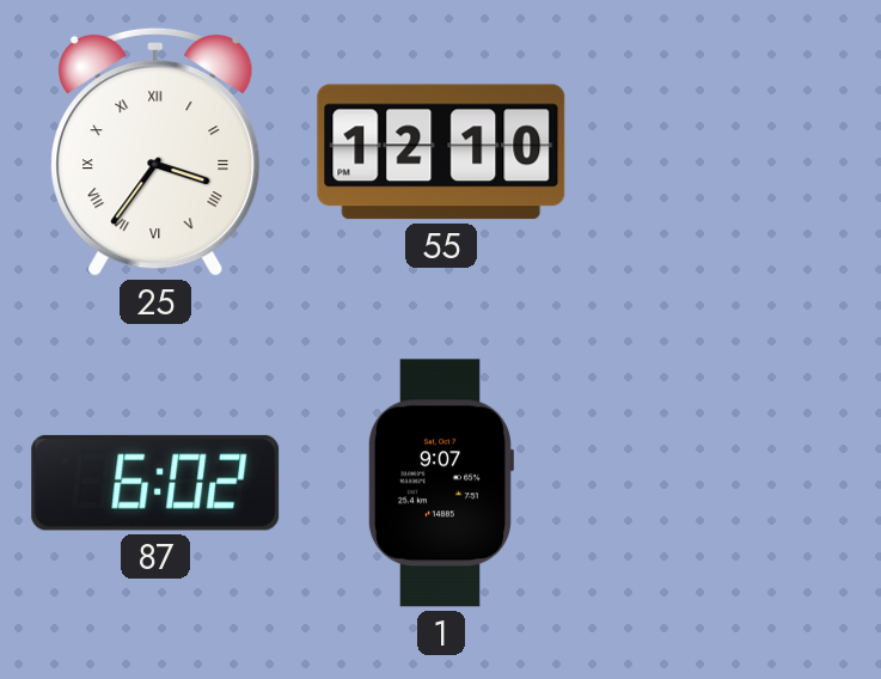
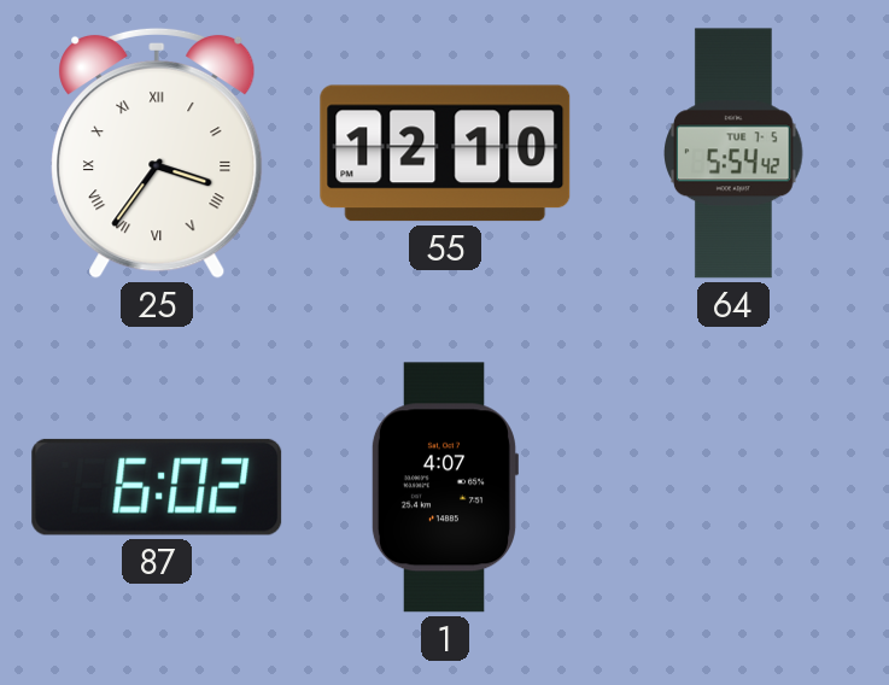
64: none -> 5:54
1: 9:07 -> 4:07
